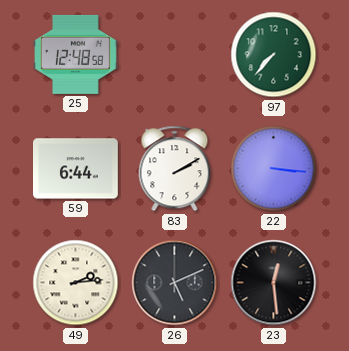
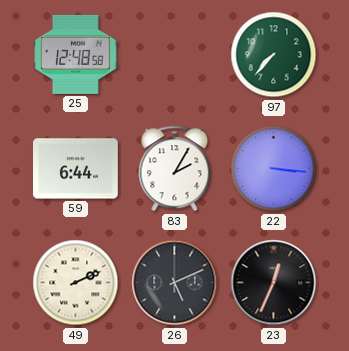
83: 2:10 -> 2:05
49: 2:14 -> 2:11
23: 12:29 -> 12:34
